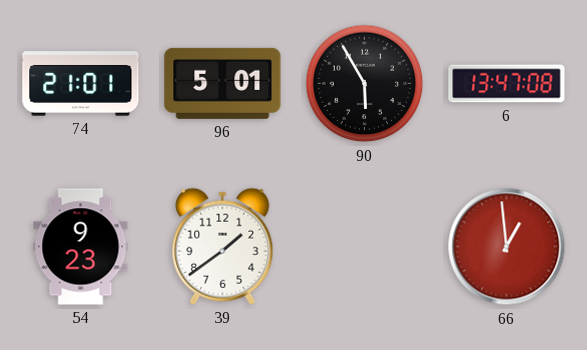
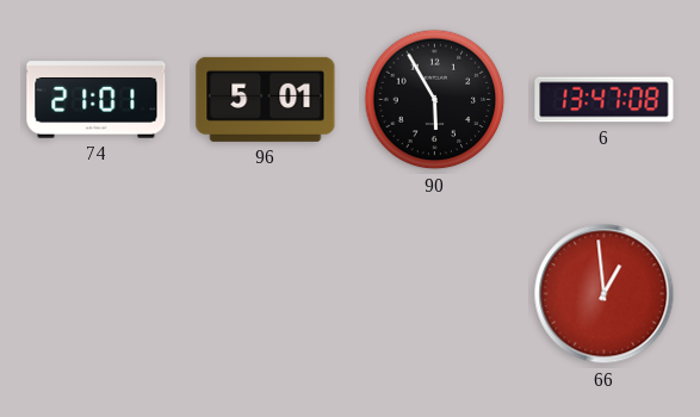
54: 9:23 -> none
39: 1:39 -> none
